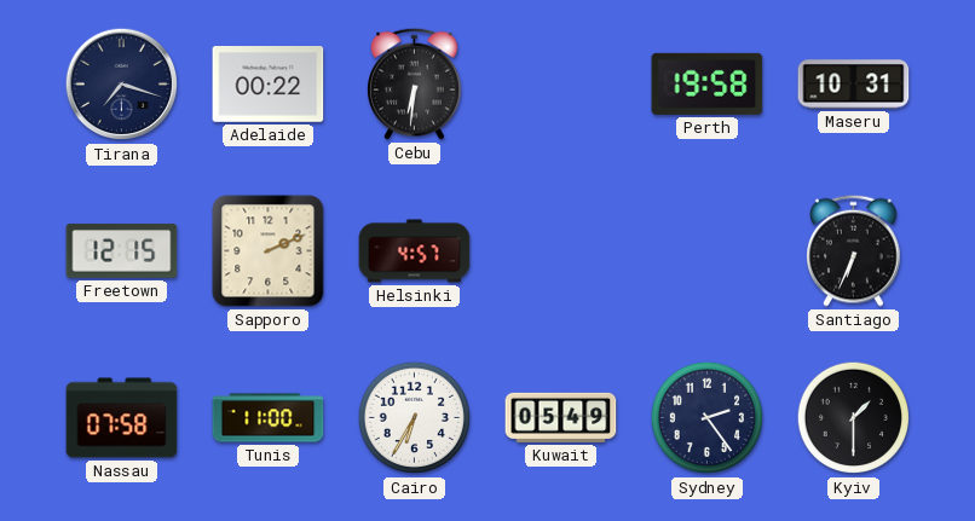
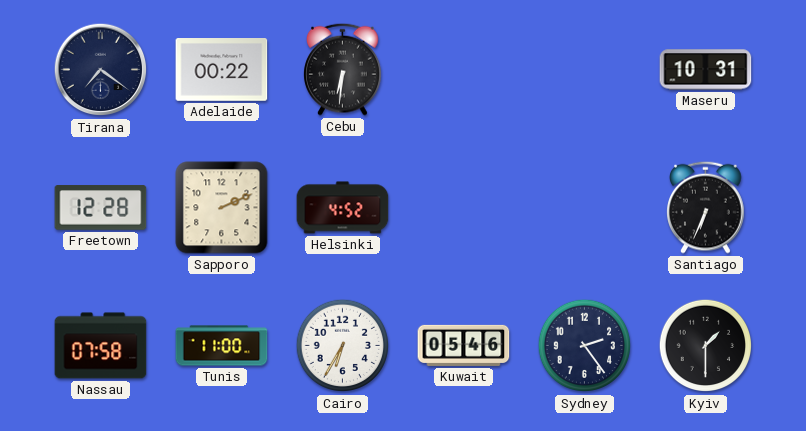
Tirana: 7:18 -> 7:21
Perth: 19:58 -> none
Freetown: 12:15 -> 12:28
Helsinki: 4:57 -> 4:52
Kuwait: 05:49 -> 05:46
